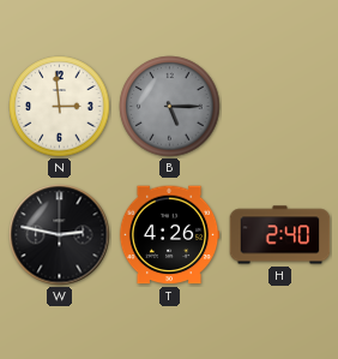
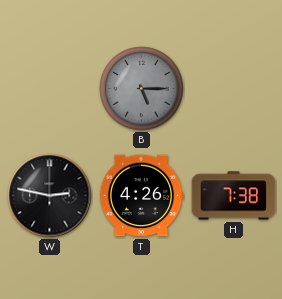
N: 2:59 -> none
H: 2:40 -> 7:38
